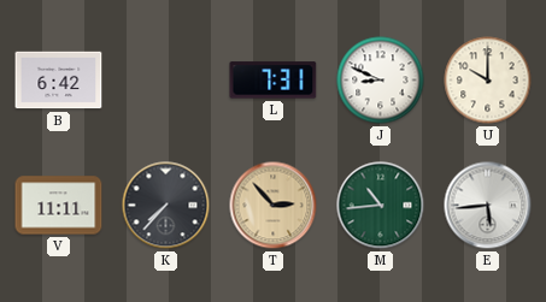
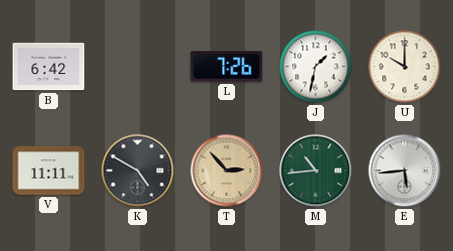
L: 7:31 -> 7:26
J: 8:49 -> 1:32
K: 7:37 -> 4:50
